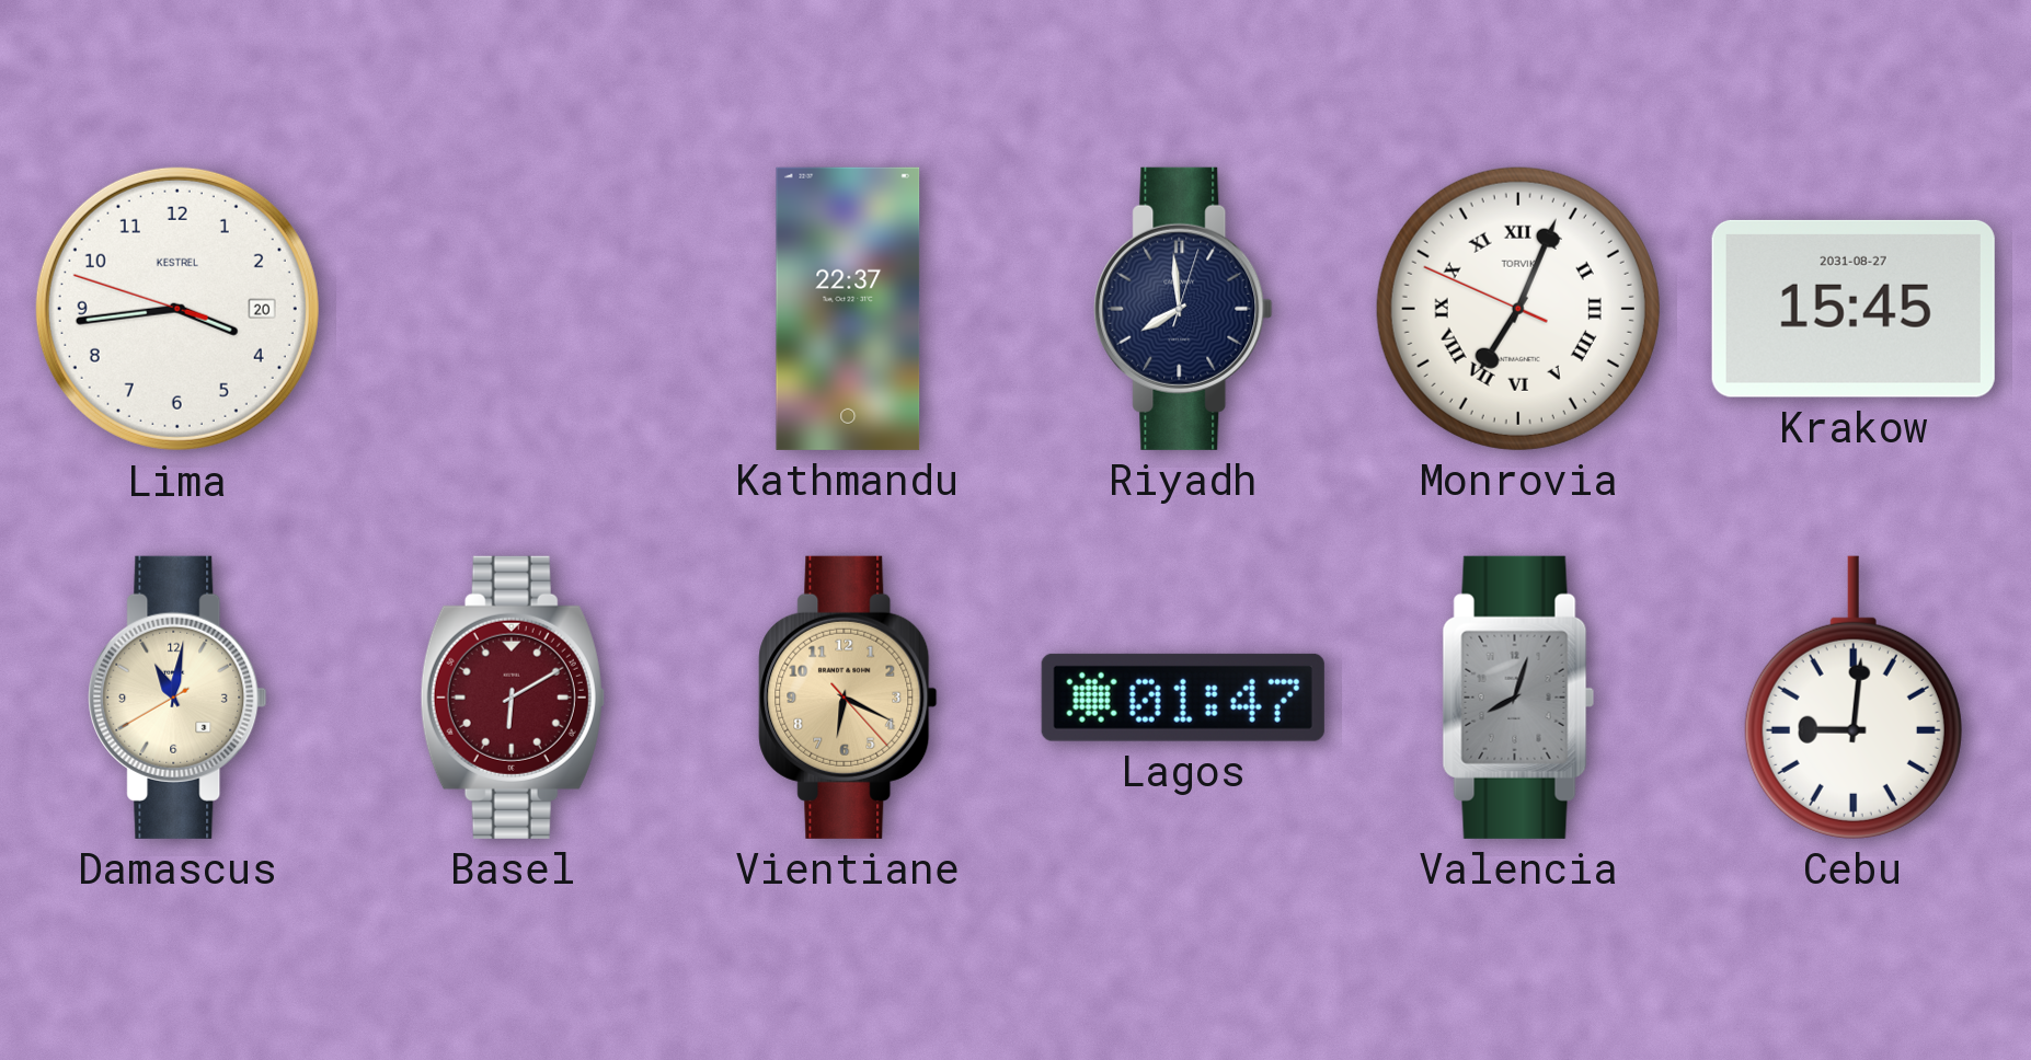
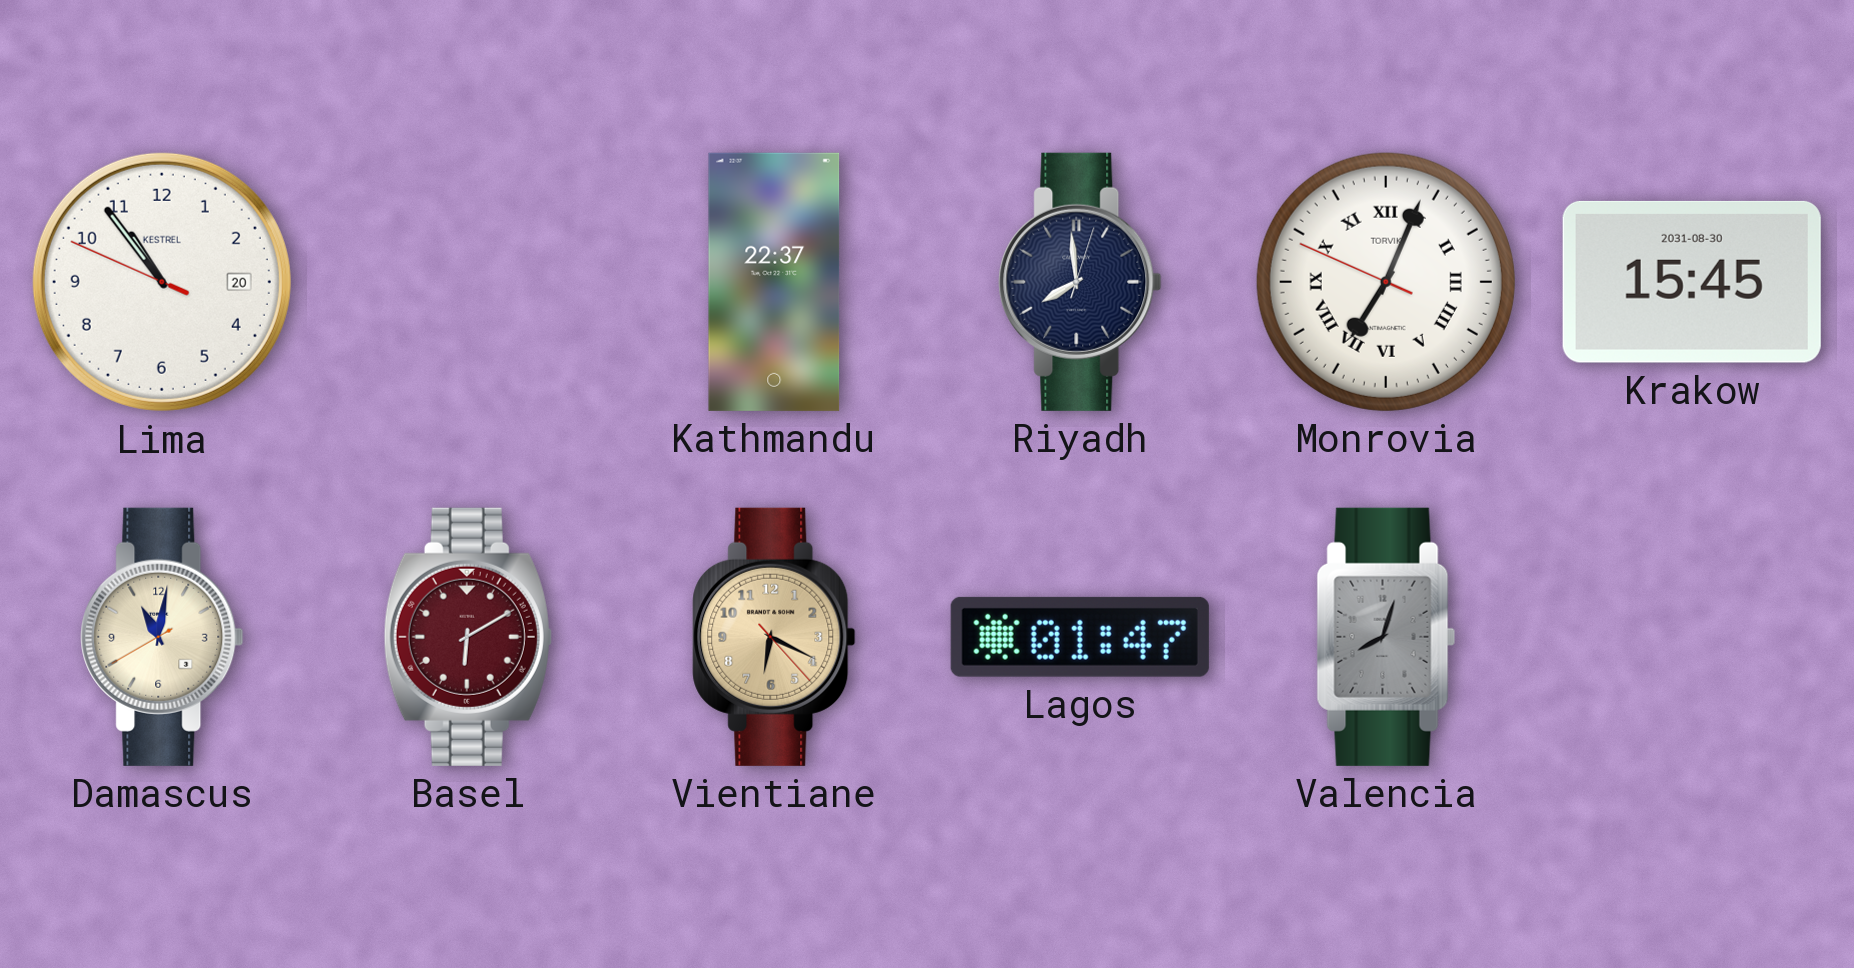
Lima: 3:43 -> 10:53
Krakow date: 2031-08-27 -> 2031-08-30
Cebu: 9:01 -> none
